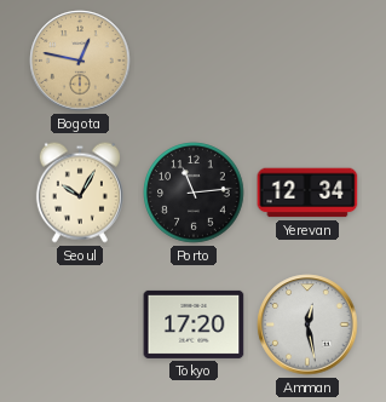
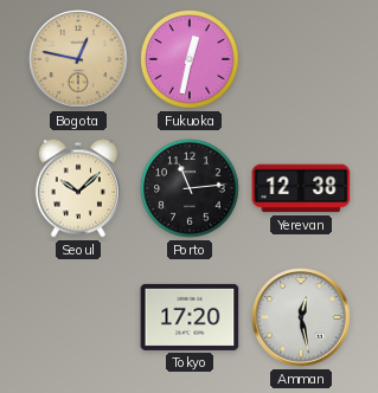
Fukuoka: none -> 12:32
Seoul: 10:05 -> 10:08
Yerevan: 12:34 -> 12:38
